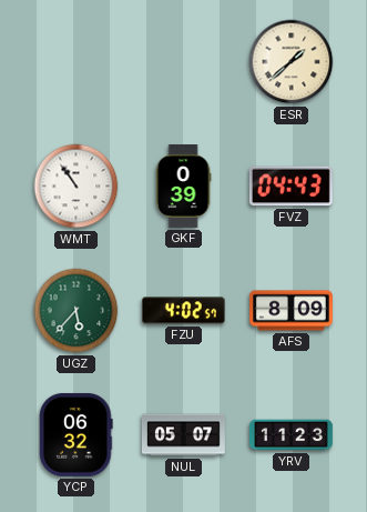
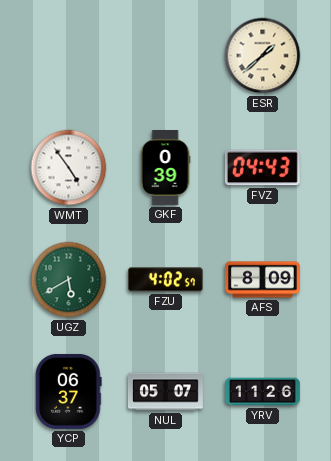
WMT: 10:54 -> 4:54
UGZ: 5:37 -> 5:40
YCP: 06:32 -> 06:37
YRV: 11:23 -> 11:26
